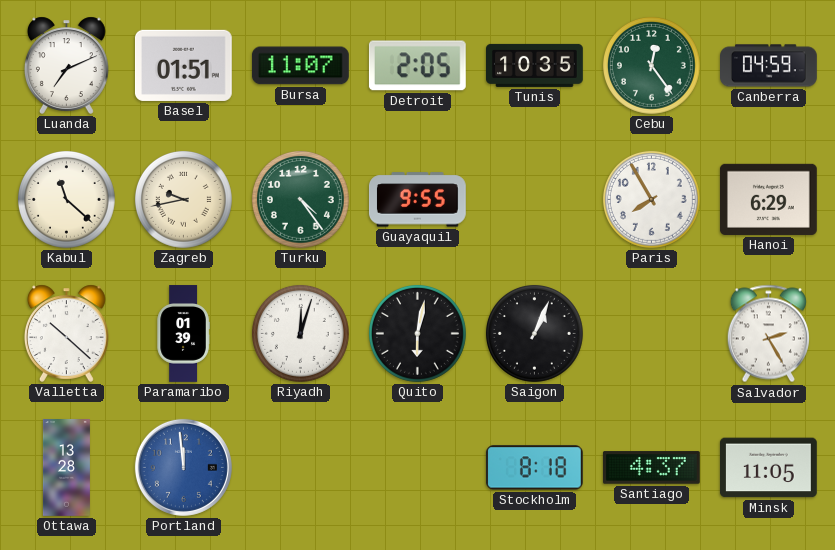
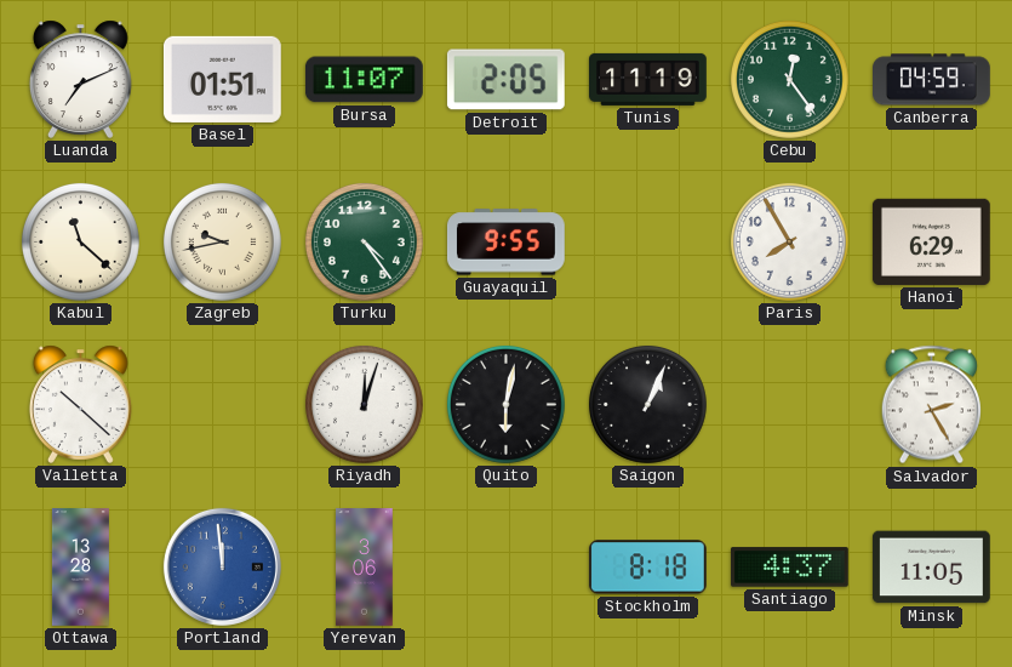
Tunis: 10:35 -> 11:19
Paramaribo: 01:39 -> none
Yerevan: none -> 3:06
